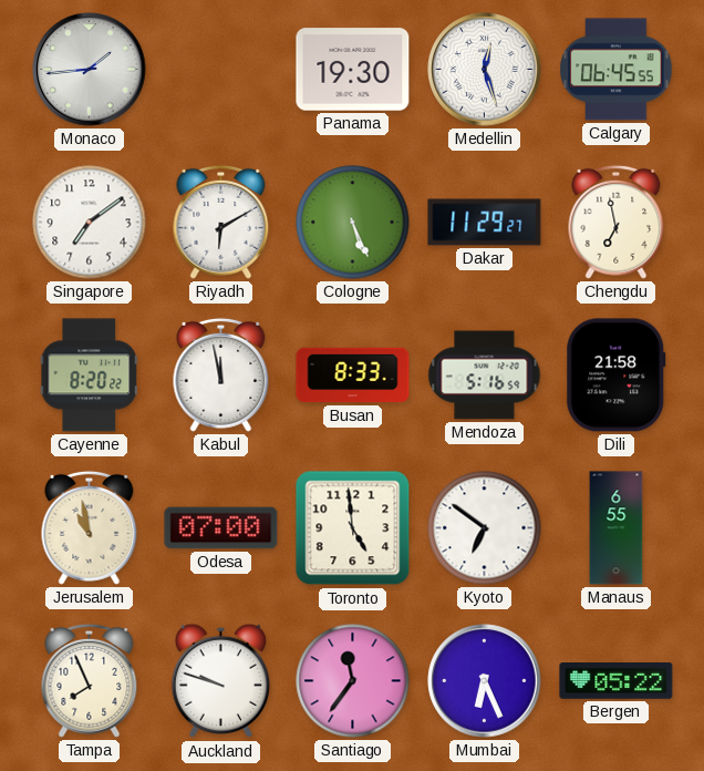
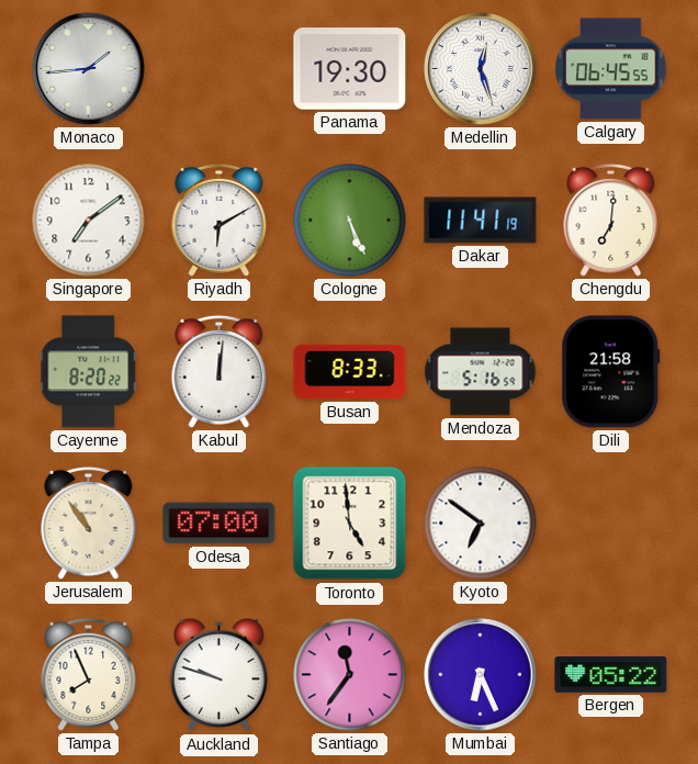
Dakar: 11:29 -> 11:41
Chengdu: 6:58 -> 7:01
Kabul: 11:58 -> 12:01
Jerusalem: 10:58 -> 10:54
Manaus: 6:55 -> none
